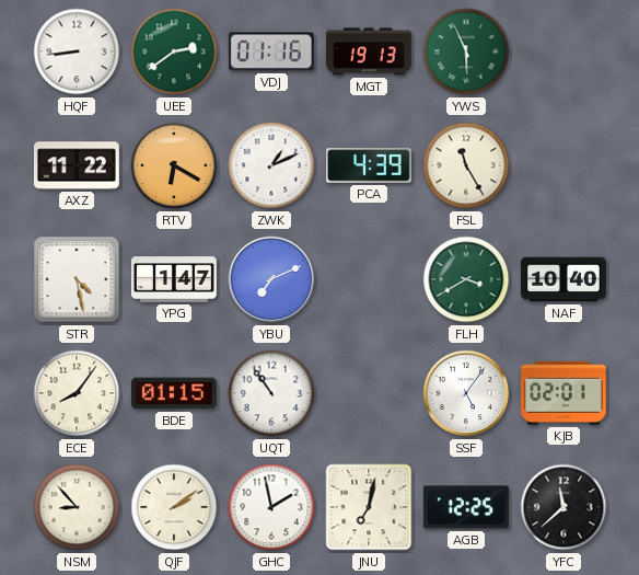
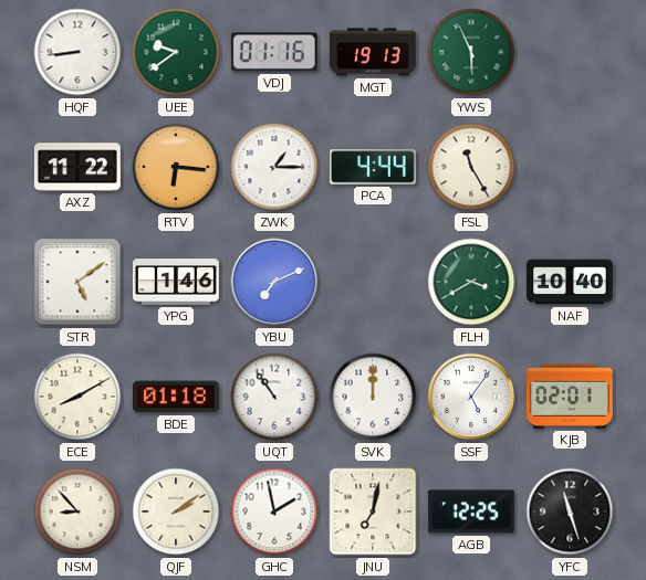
UEE: 2:39 -> 9:39
RTV: 6:20 -> 6:16
ZWK: 1:11 -> 1:15
PCA: 4:39 -> 4:44
STR: 4:28 -> 5:09
YPG: 1:47 -> 1:46
ECE: 8:06 -> 8:10
BDE: 01:15 -> 01:18
SVK: none -> 12:00
YFC: 11:38 -> 11:27
